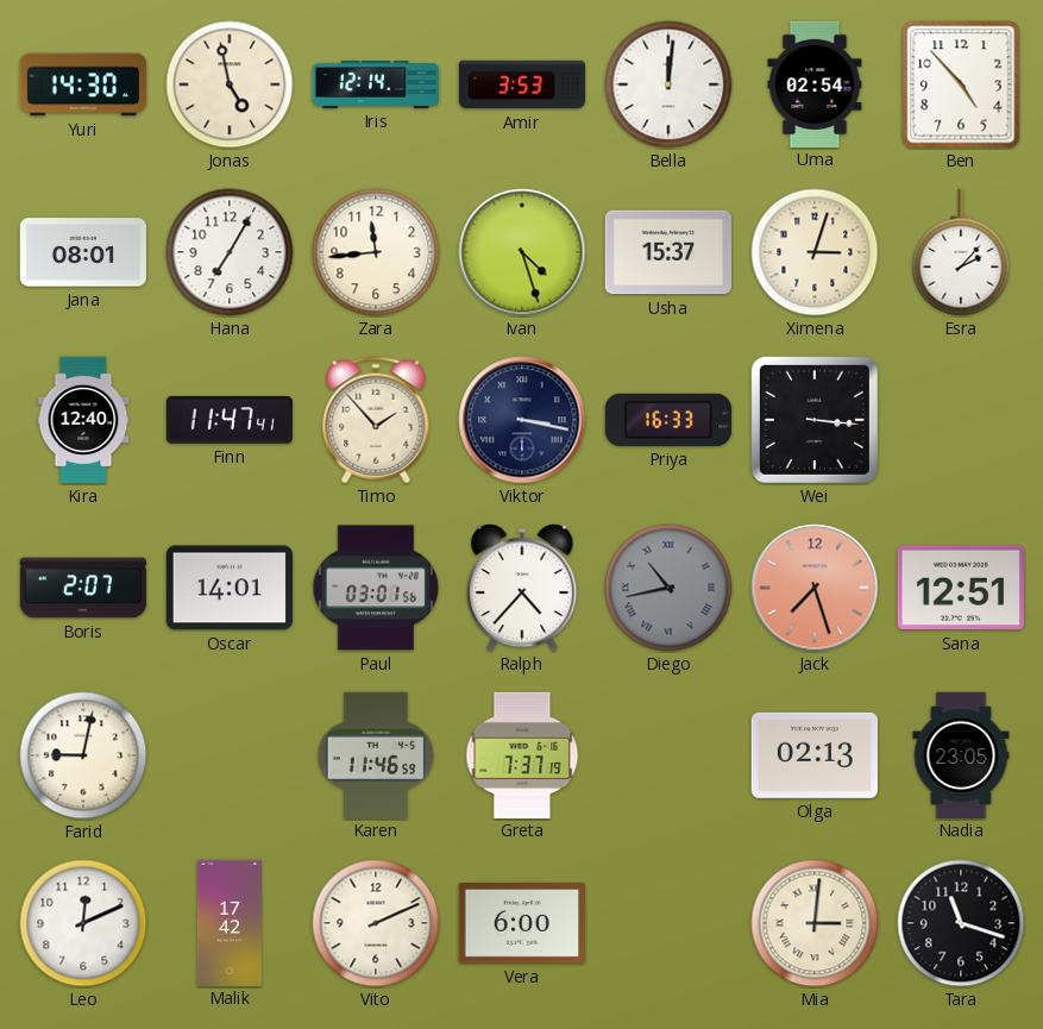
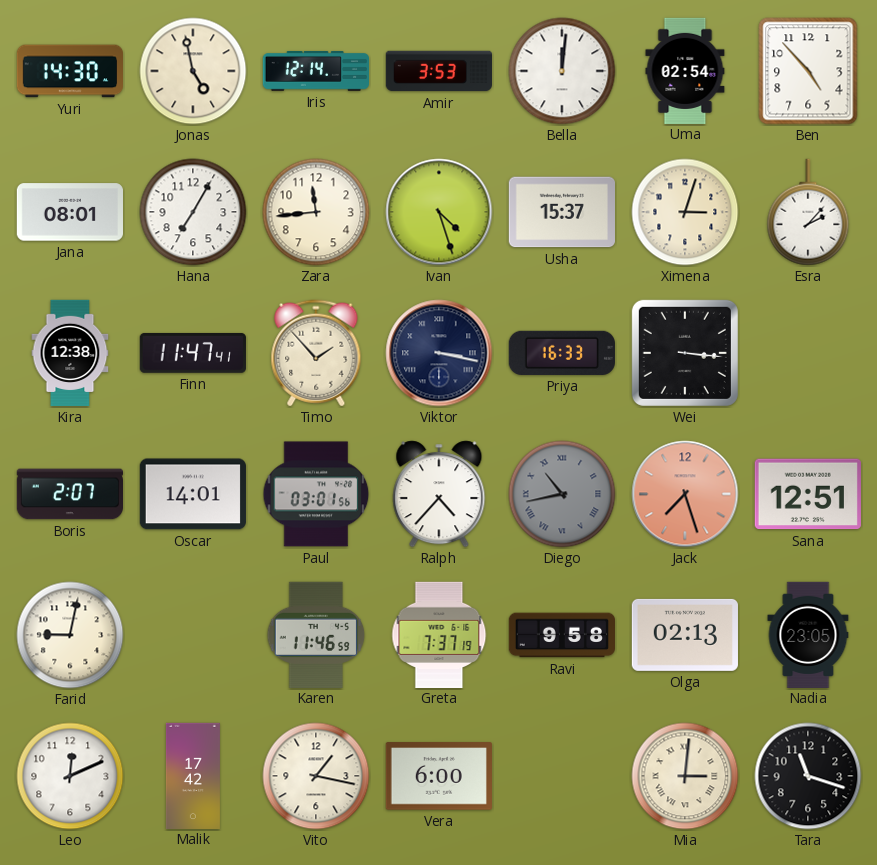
Kira: 12:40 -> 12:38
Ravi: none -> 9:58
Vito: 2:11 -> 1:17
